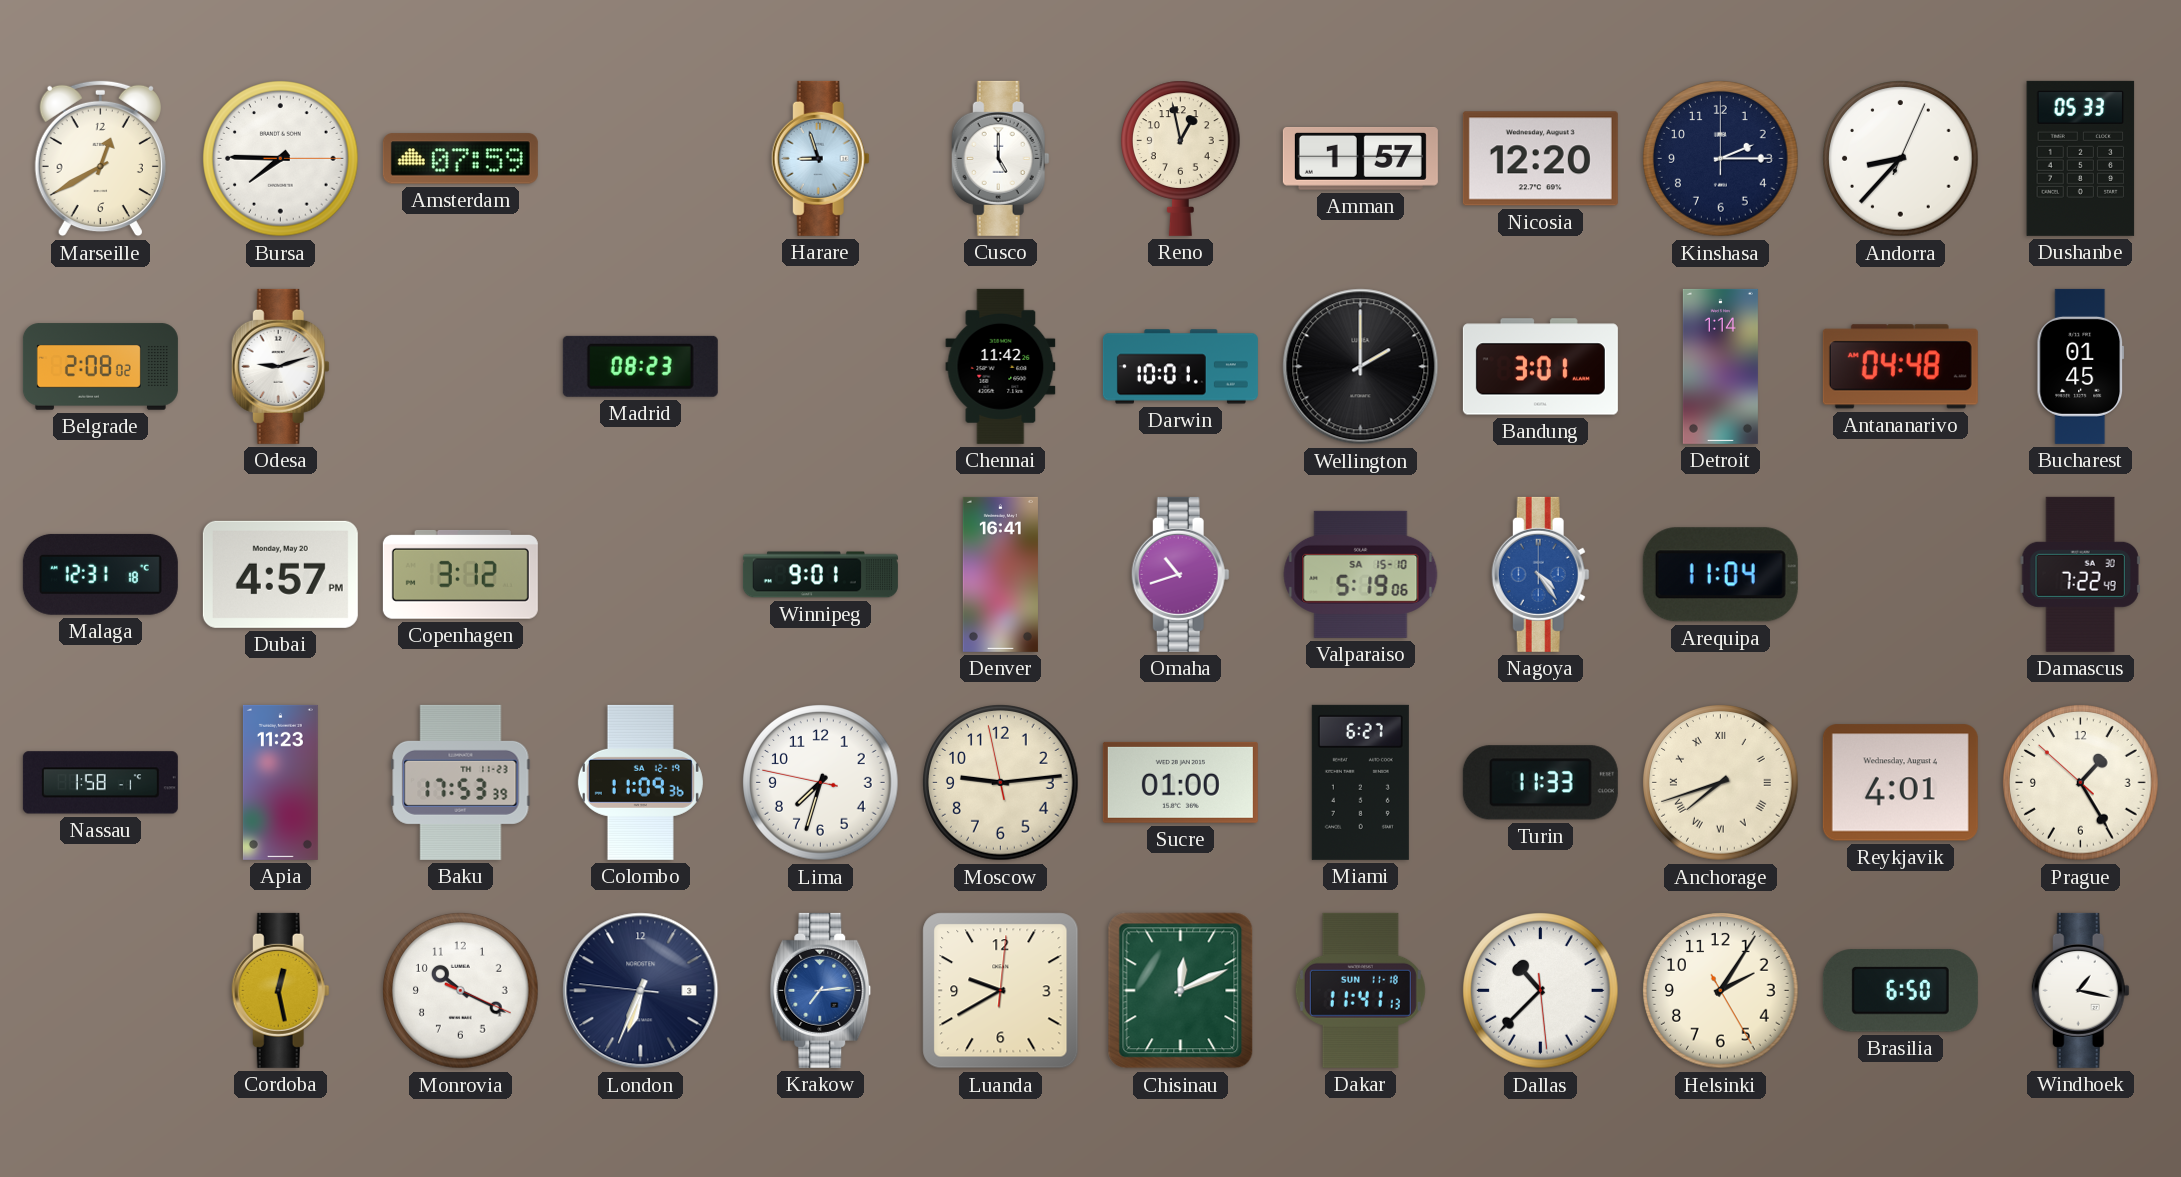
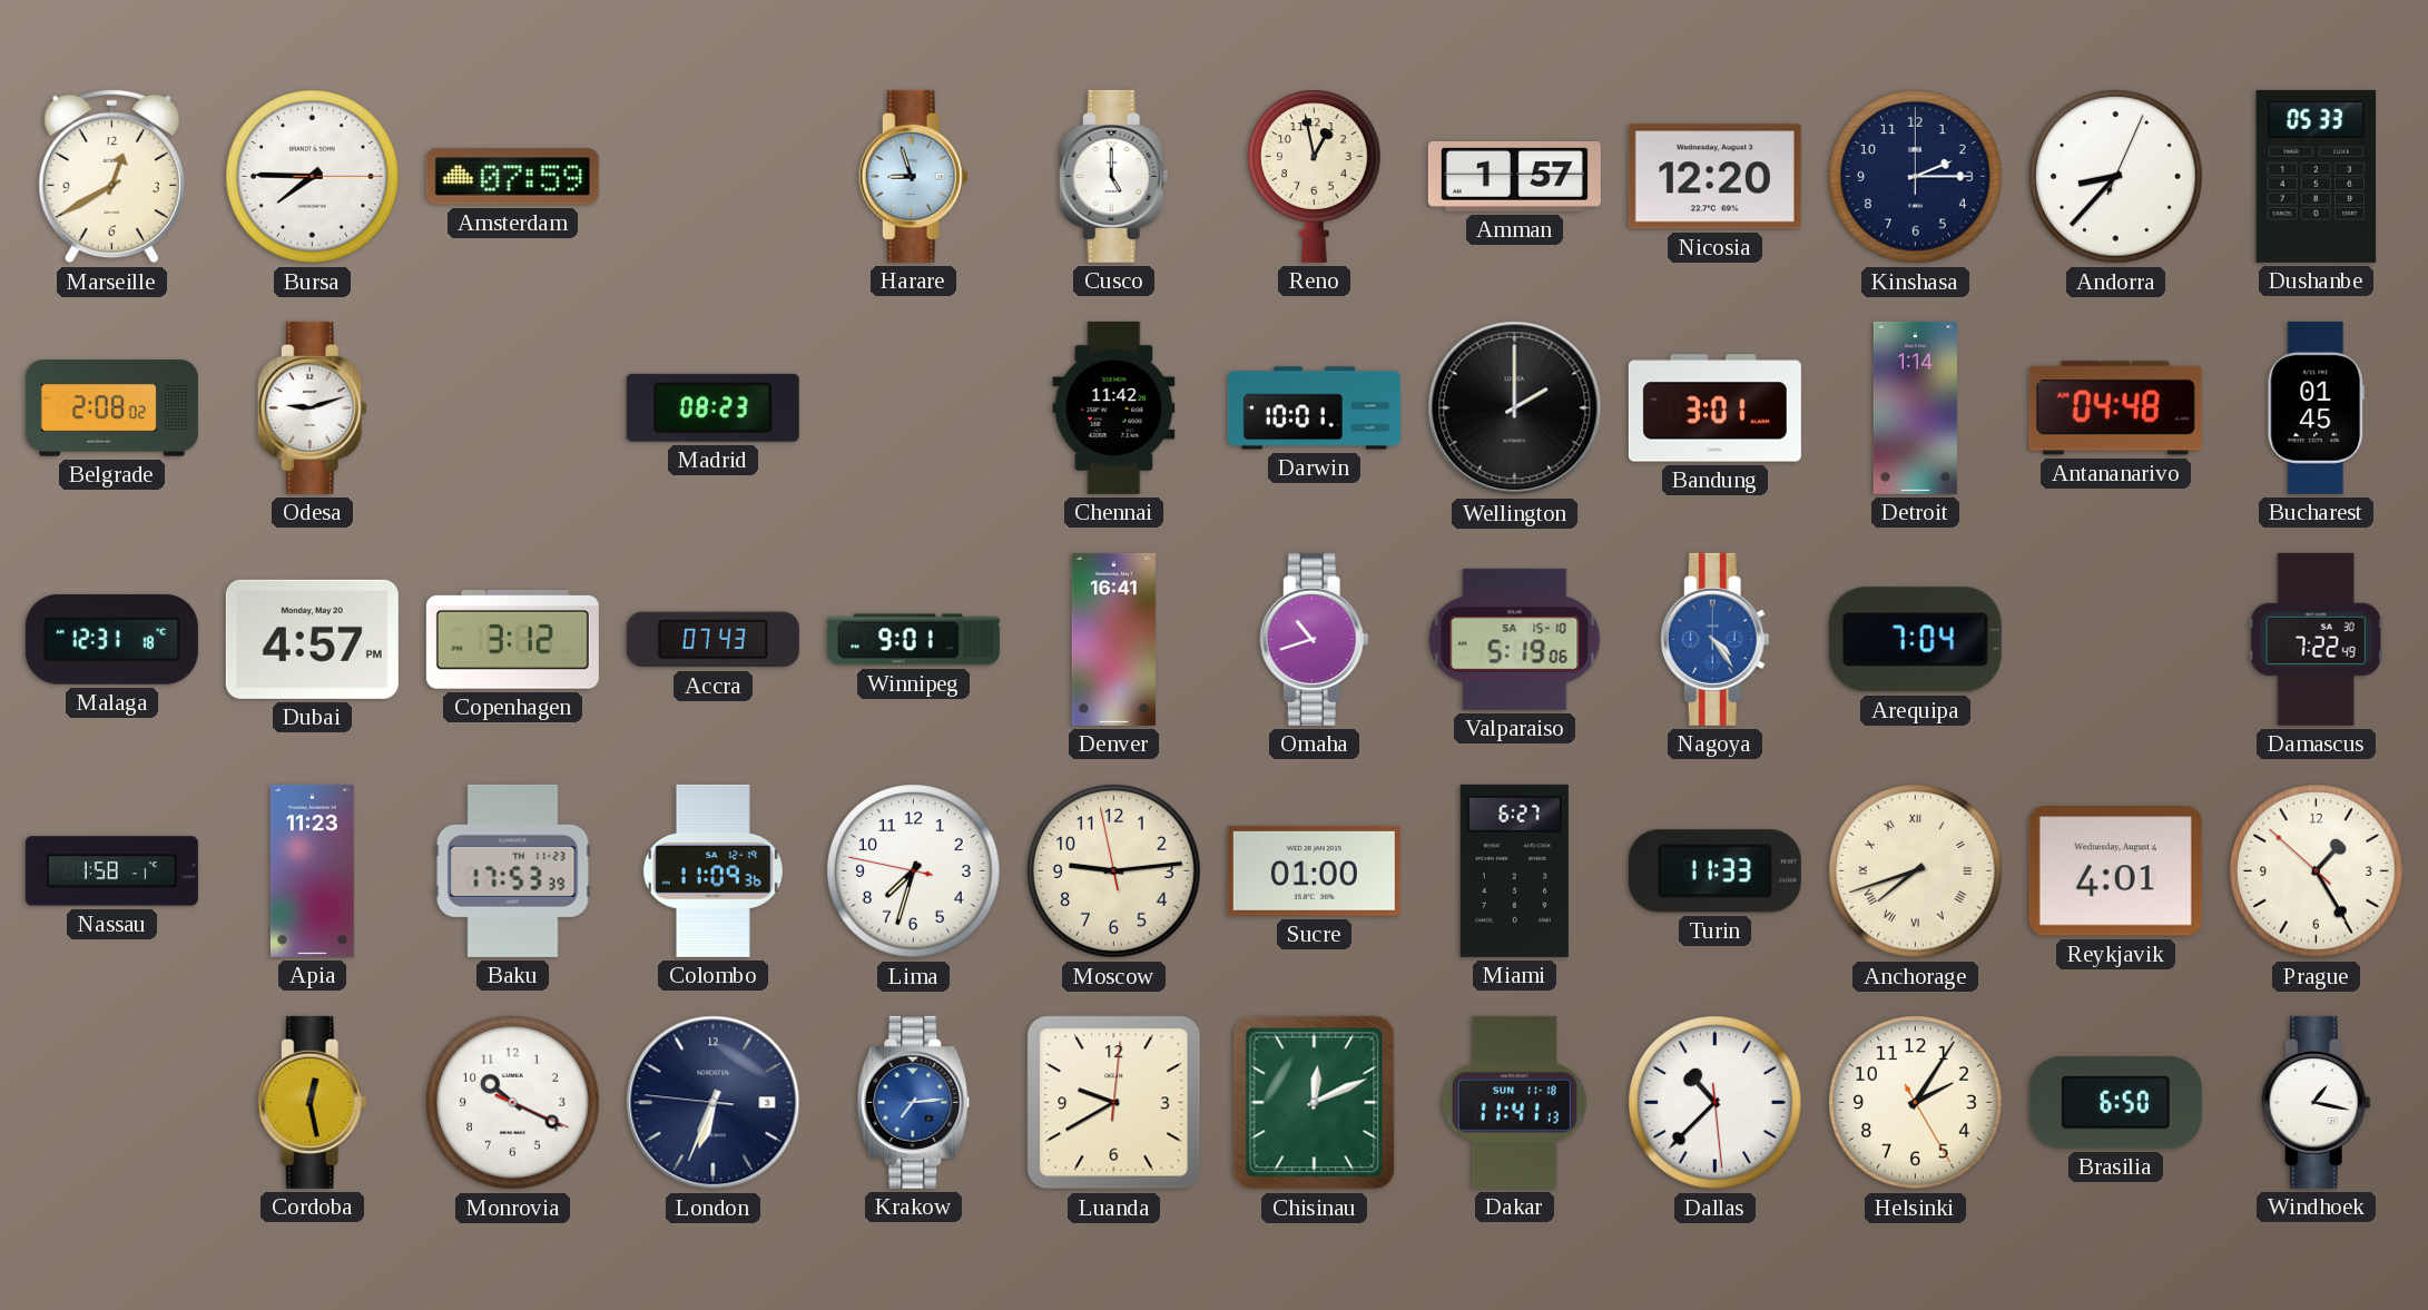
Accra: none -> 07:43
Arequipa: 11:04 -> 7:04
